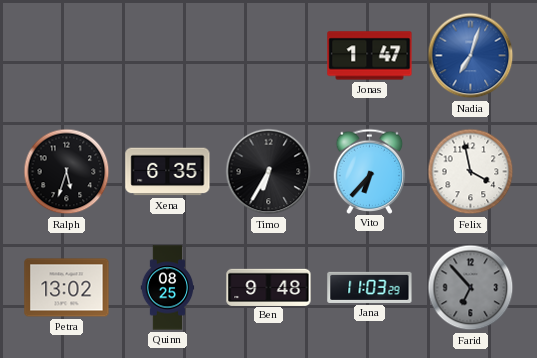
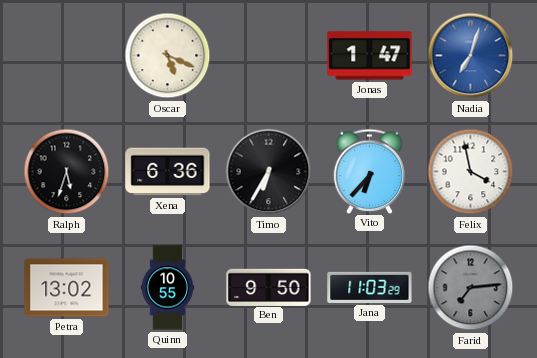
Oscar: none -> 5:19
Xena: 6:35 -> 6:36
Quinn: 08:25 -> 10:55
Ben: 9:48 -> 9:50
Farid: 6:53 -> 7:14
